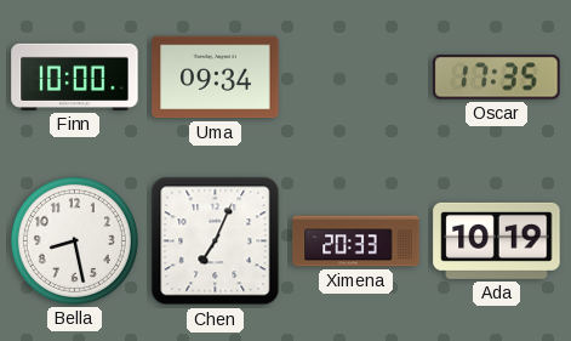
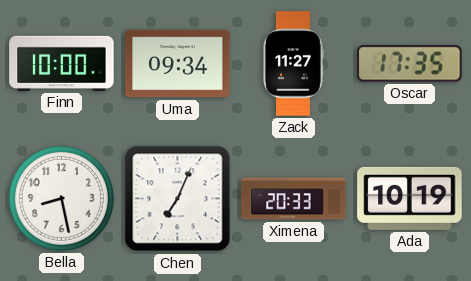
Zack: none -> 11:27
